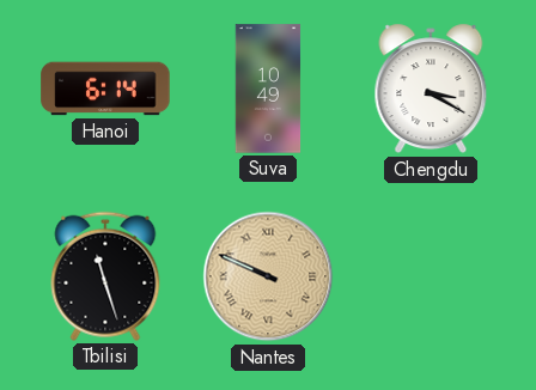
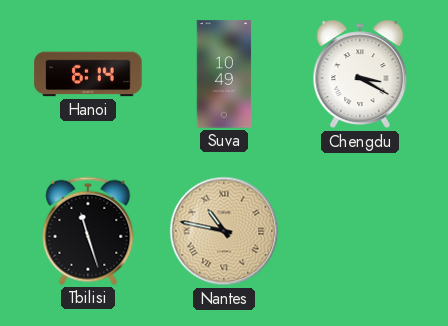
Nantes: 9:49 -> 10:47
